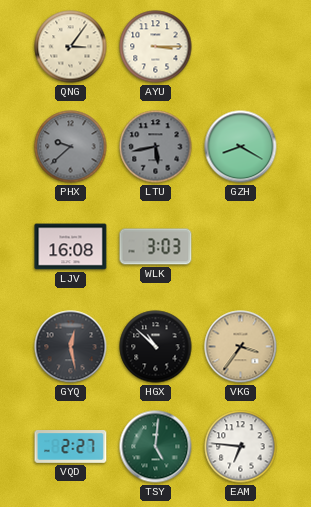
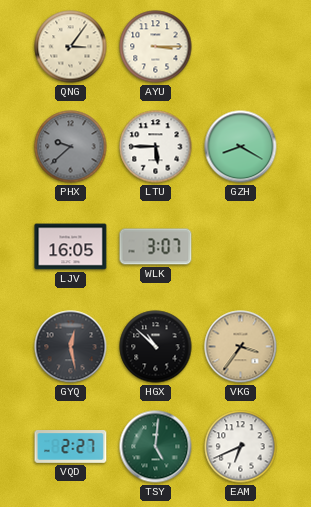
LTU: 5:43 -> 5:45
LTU dial: grey -> white
LJV: 16:08 -> 16:05
WLK: 3:03 -> 3:07
EAM: 6:46 -> 6:41
